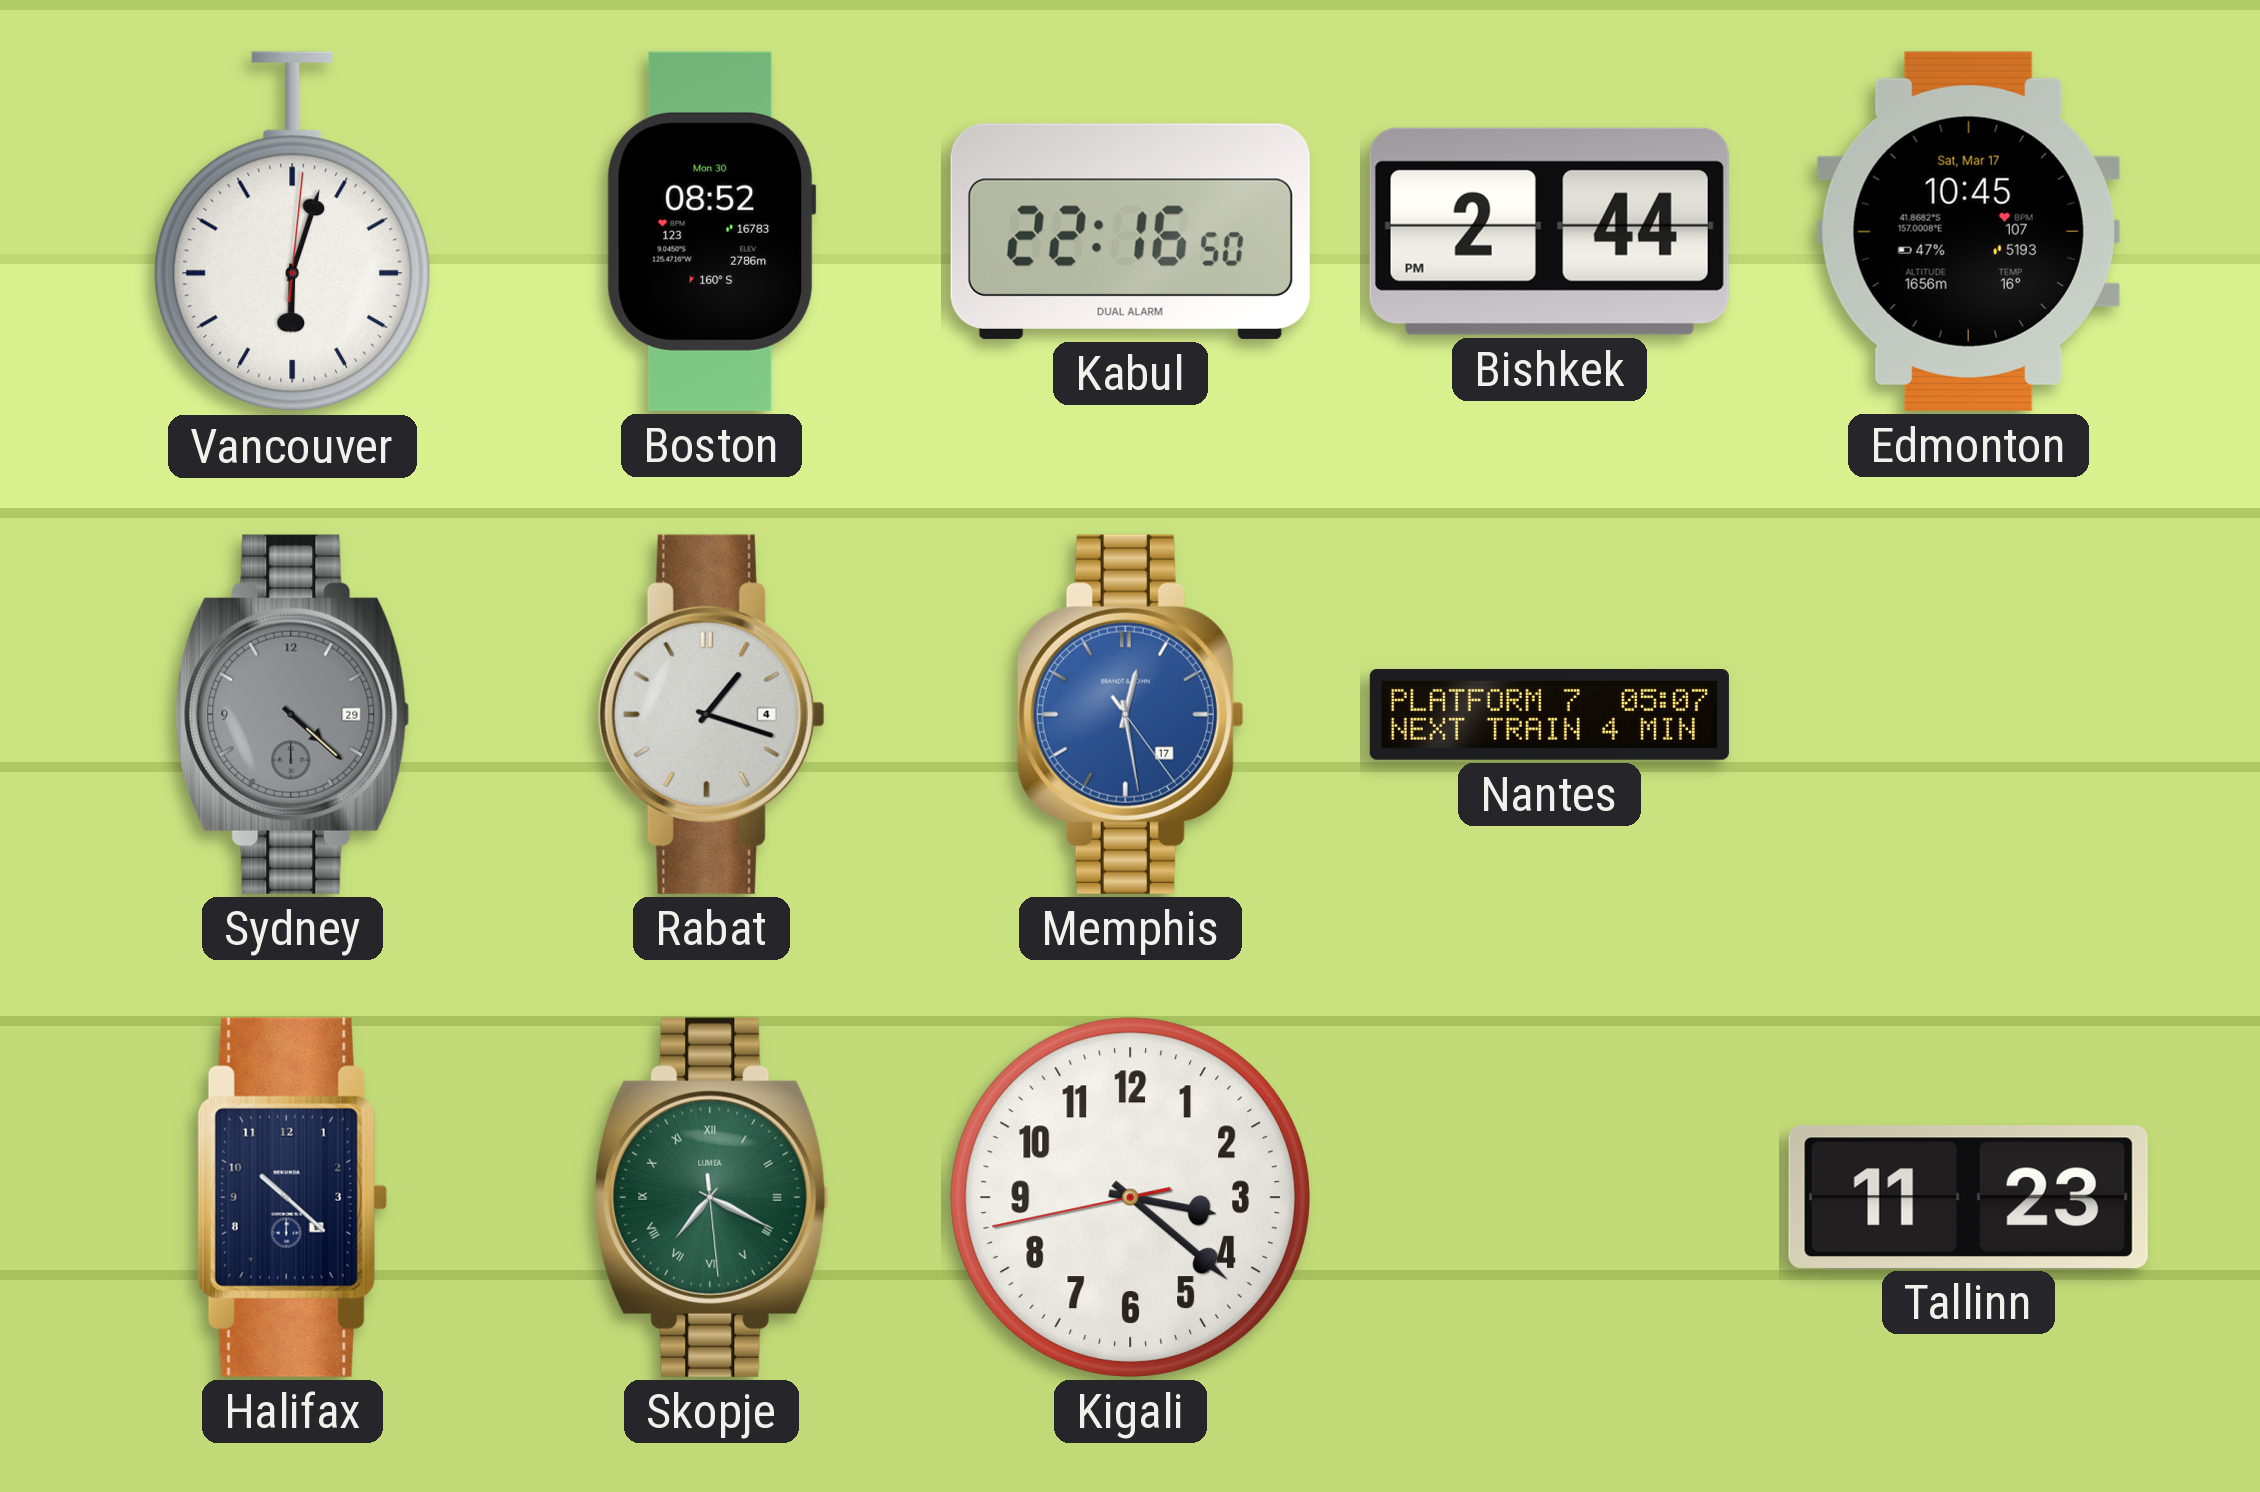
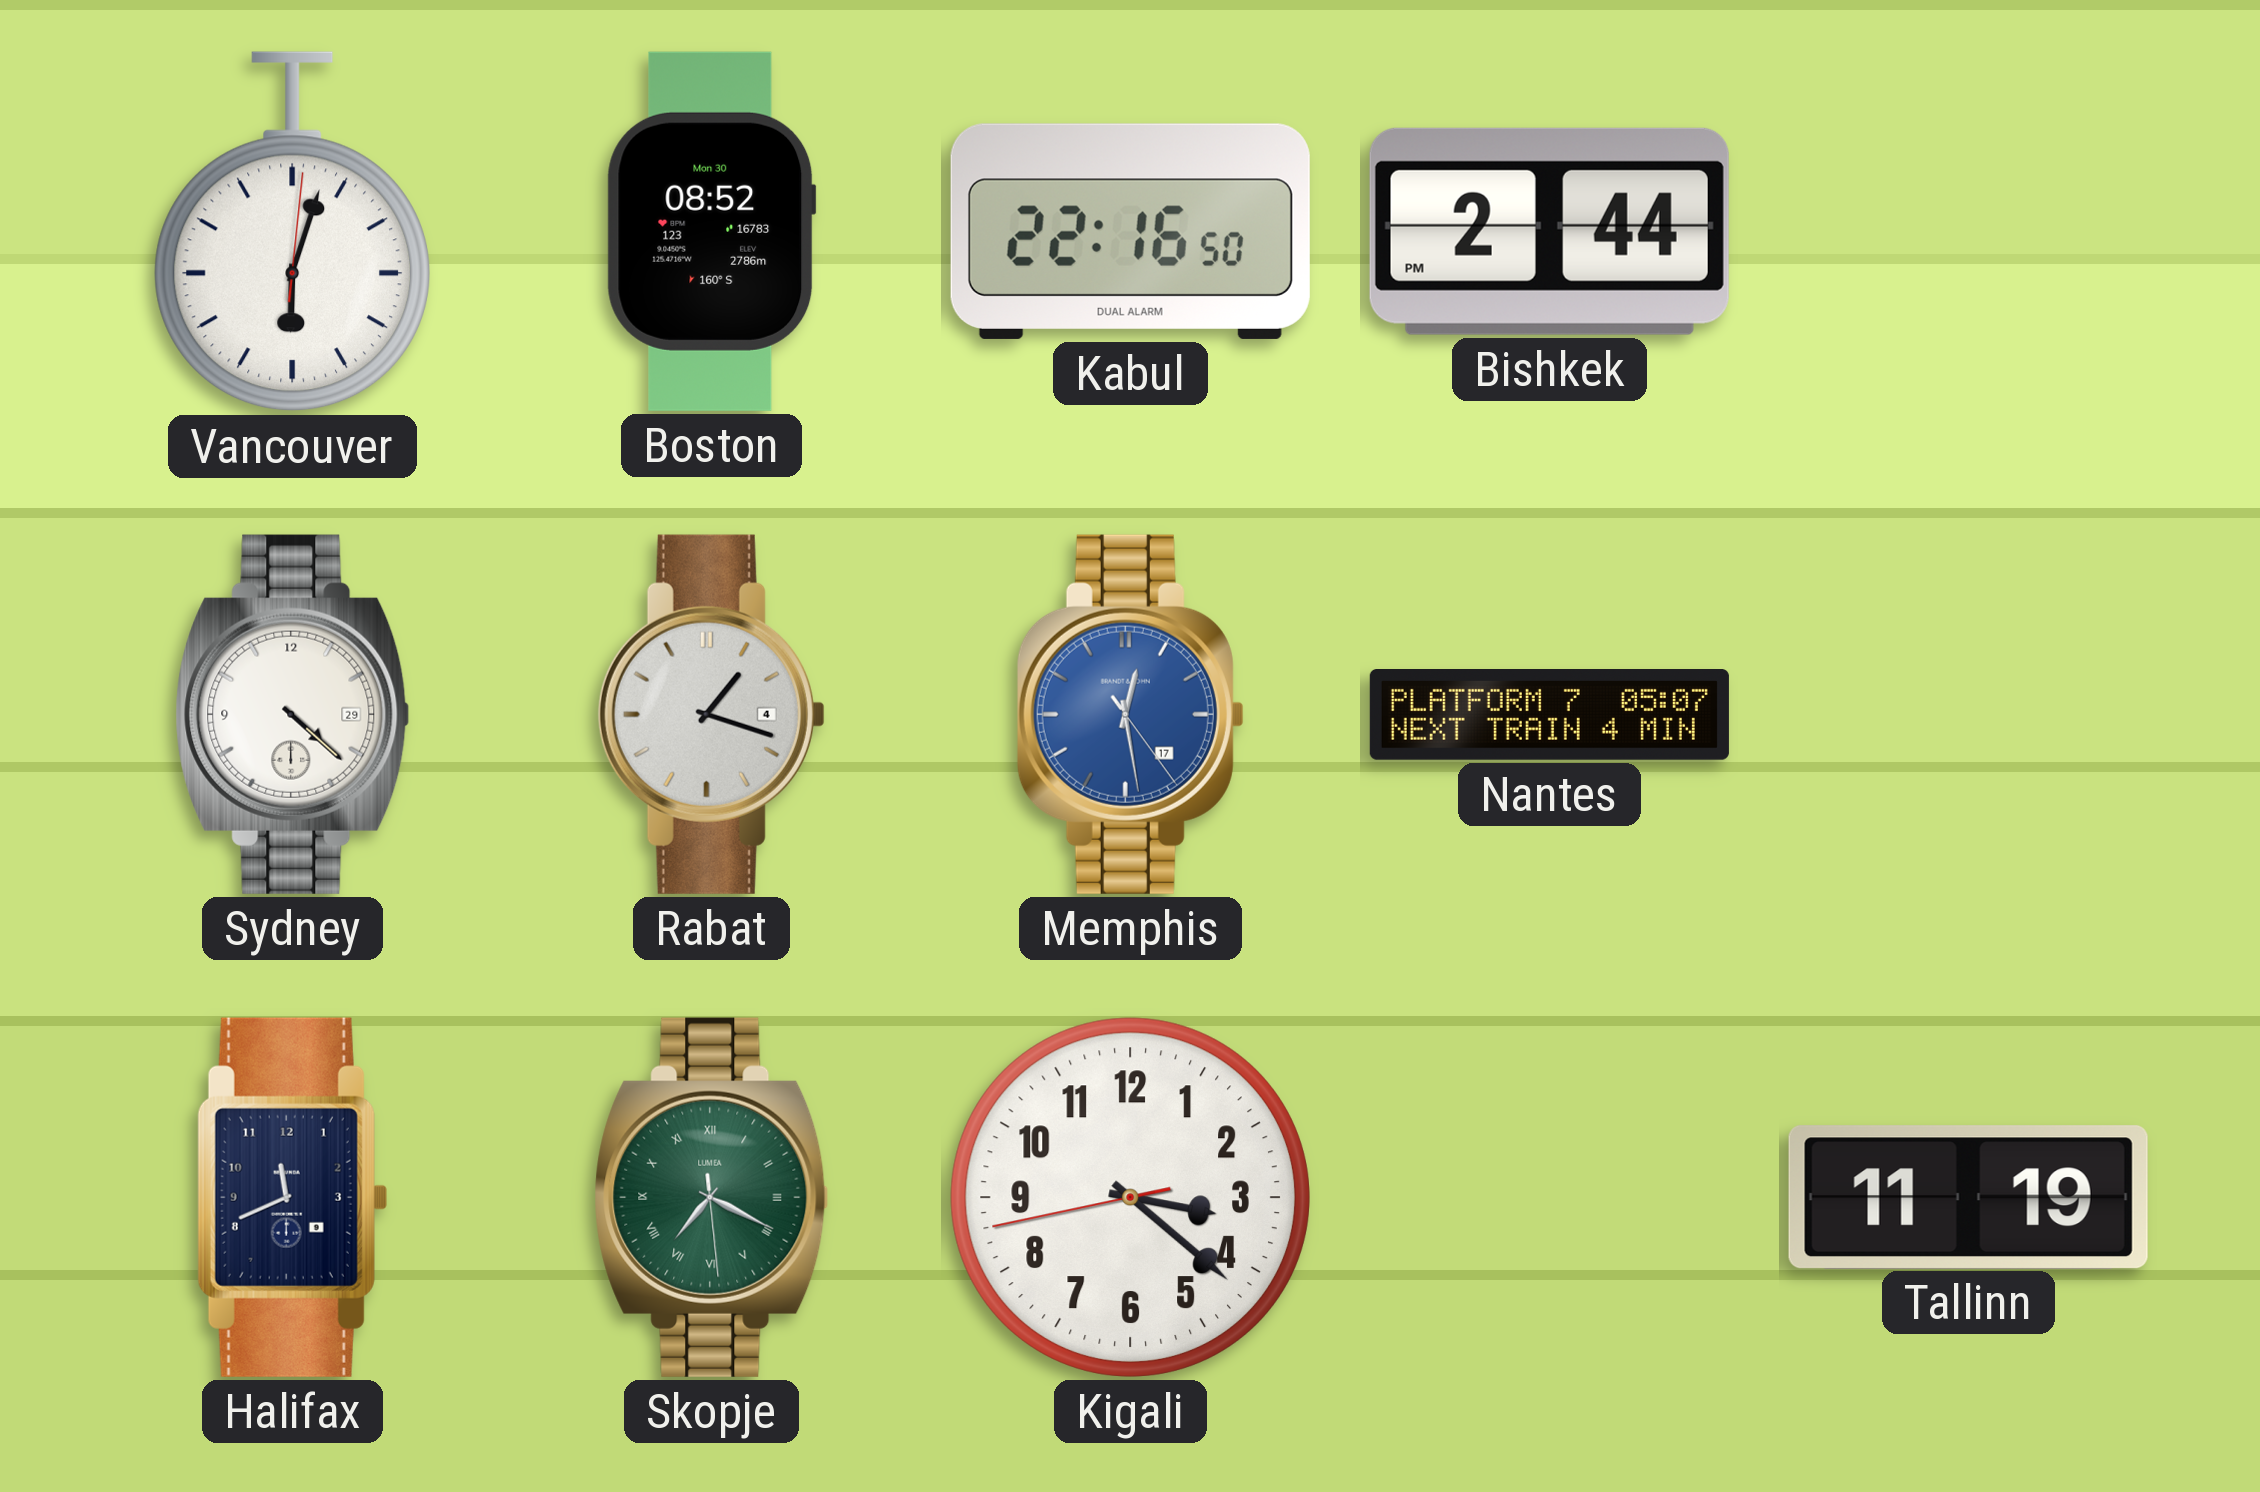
Edmonton: 10:45 -> none
Sydney dial: grey -> white
Halifax: 10:22 -> 11:41
Tallinn: 11:23 -> 11:19
